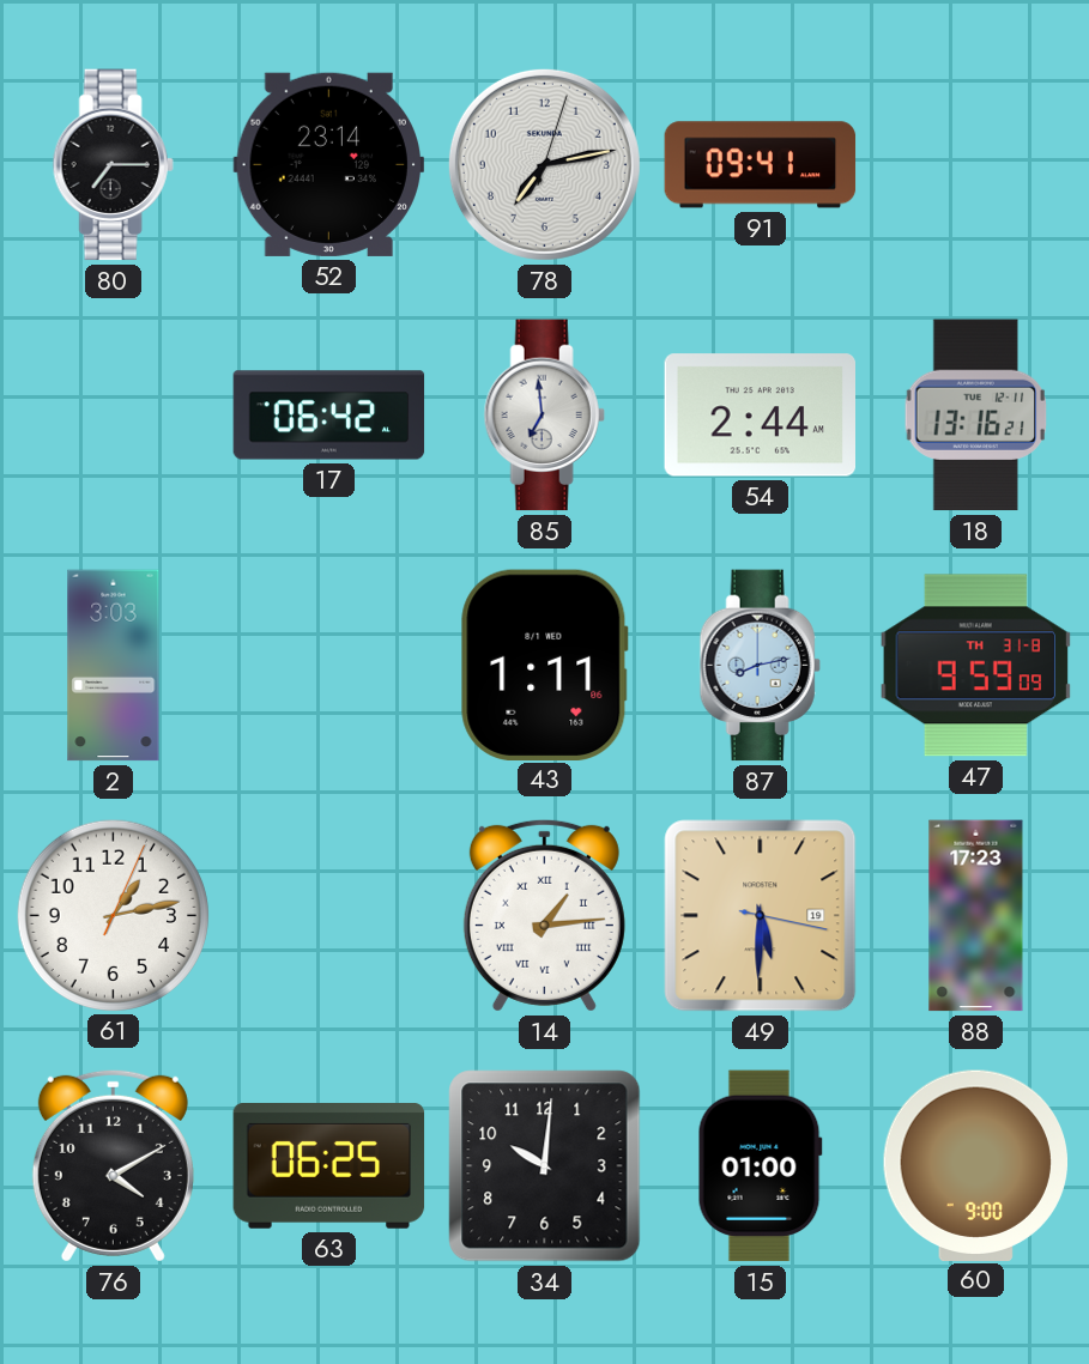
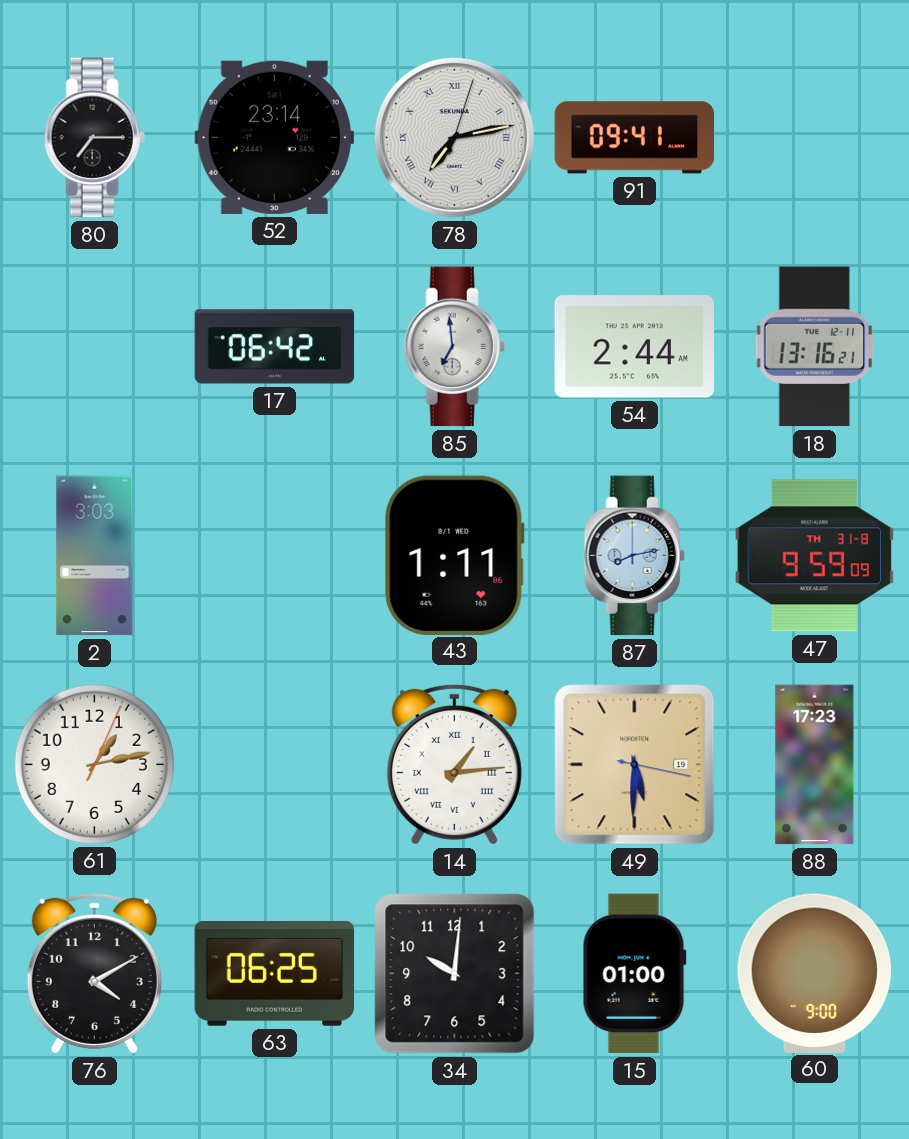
78 numerals: Arabic -> Roman
